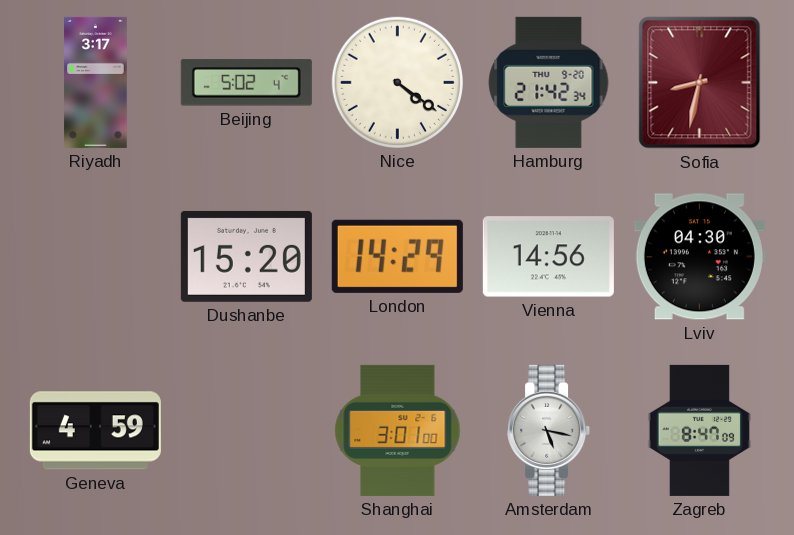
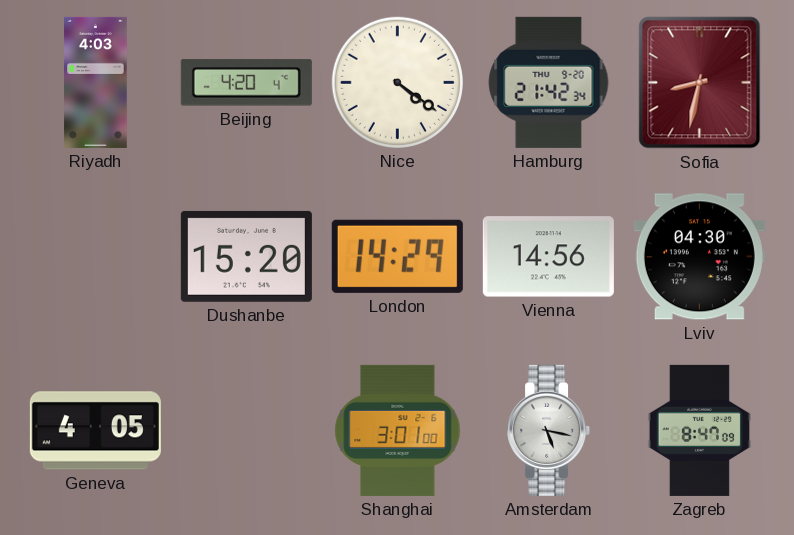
Riyadh: 3:17 -> 4:03
Beijing: 5:02 -> 4:20
Geneva: 4:59 -> 4:05
